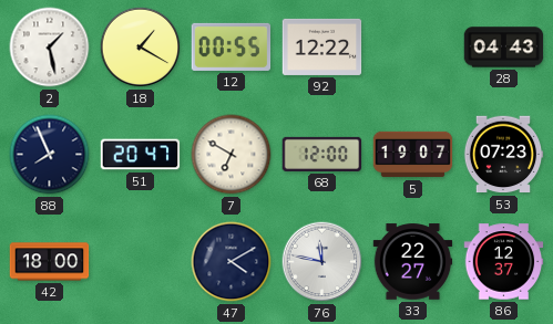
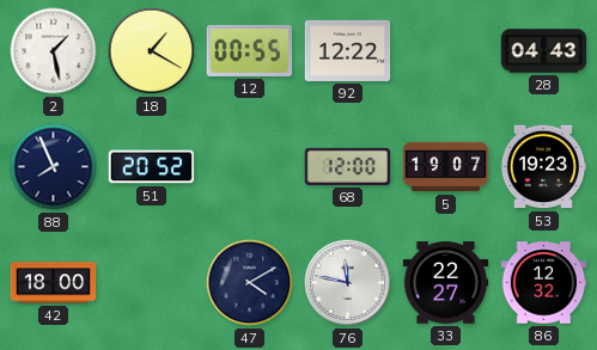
51: 20:47 -> 20:52
7: 6:50 -> none
53: 07:23 -> 19:23
86: 12:37 -> 12:32
